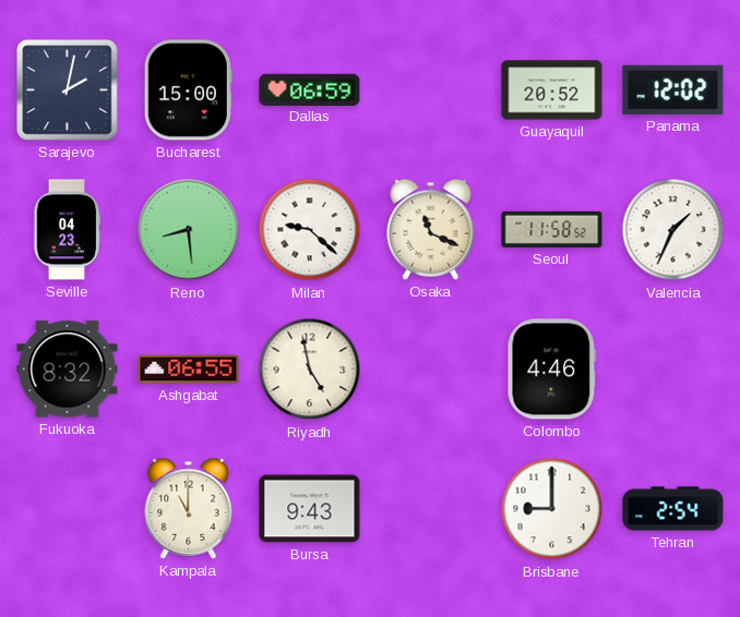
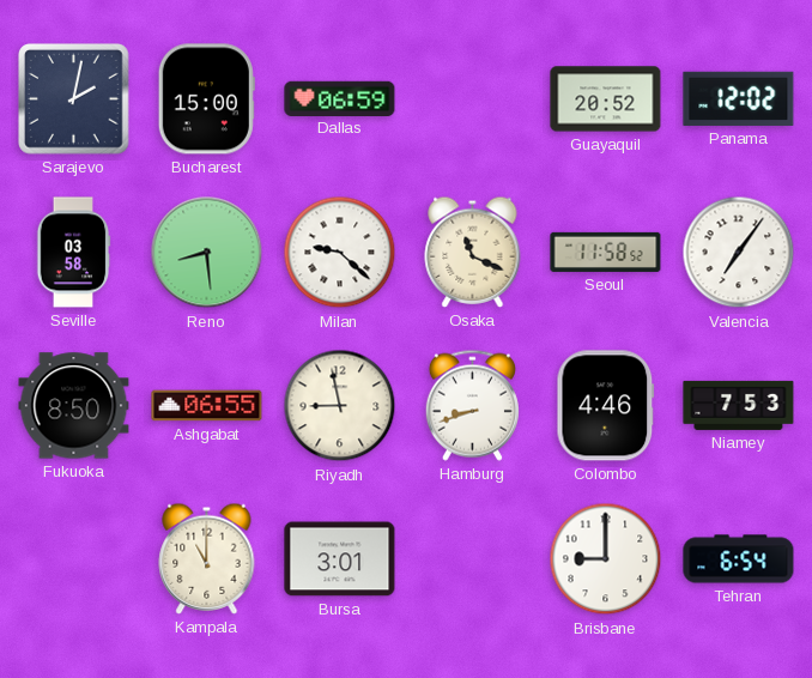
Seville: 04:23 -> 03:58
Valencia: 1:34 -> 7:06
Fukuoka: 8:32 -> 8:50
Riyadh: 4:58 -> 8:58
Hamburg: none -> 8:42
Niamey: none -> 7:53
Bursa: 9:43 -> 3:01
Tehran: 2:54 -> 6:54
